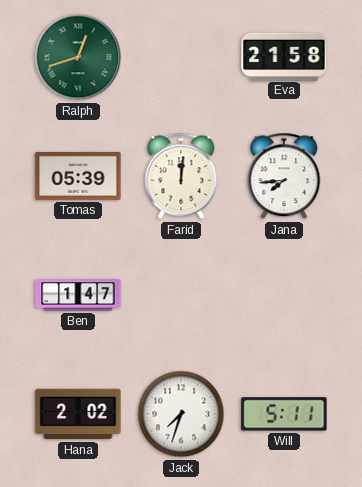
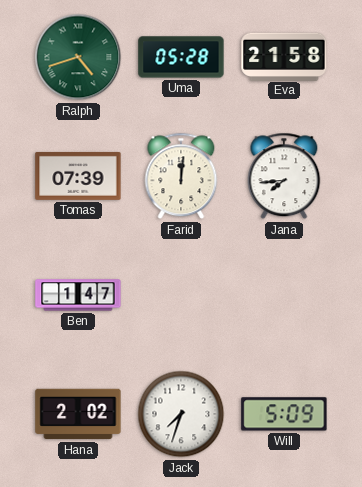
Ralph: 12:42 -> 4:42
Uma: none -> 05:28
Tomas: 05:39 -> 07:39
Will: 5:11 -> 5:09
